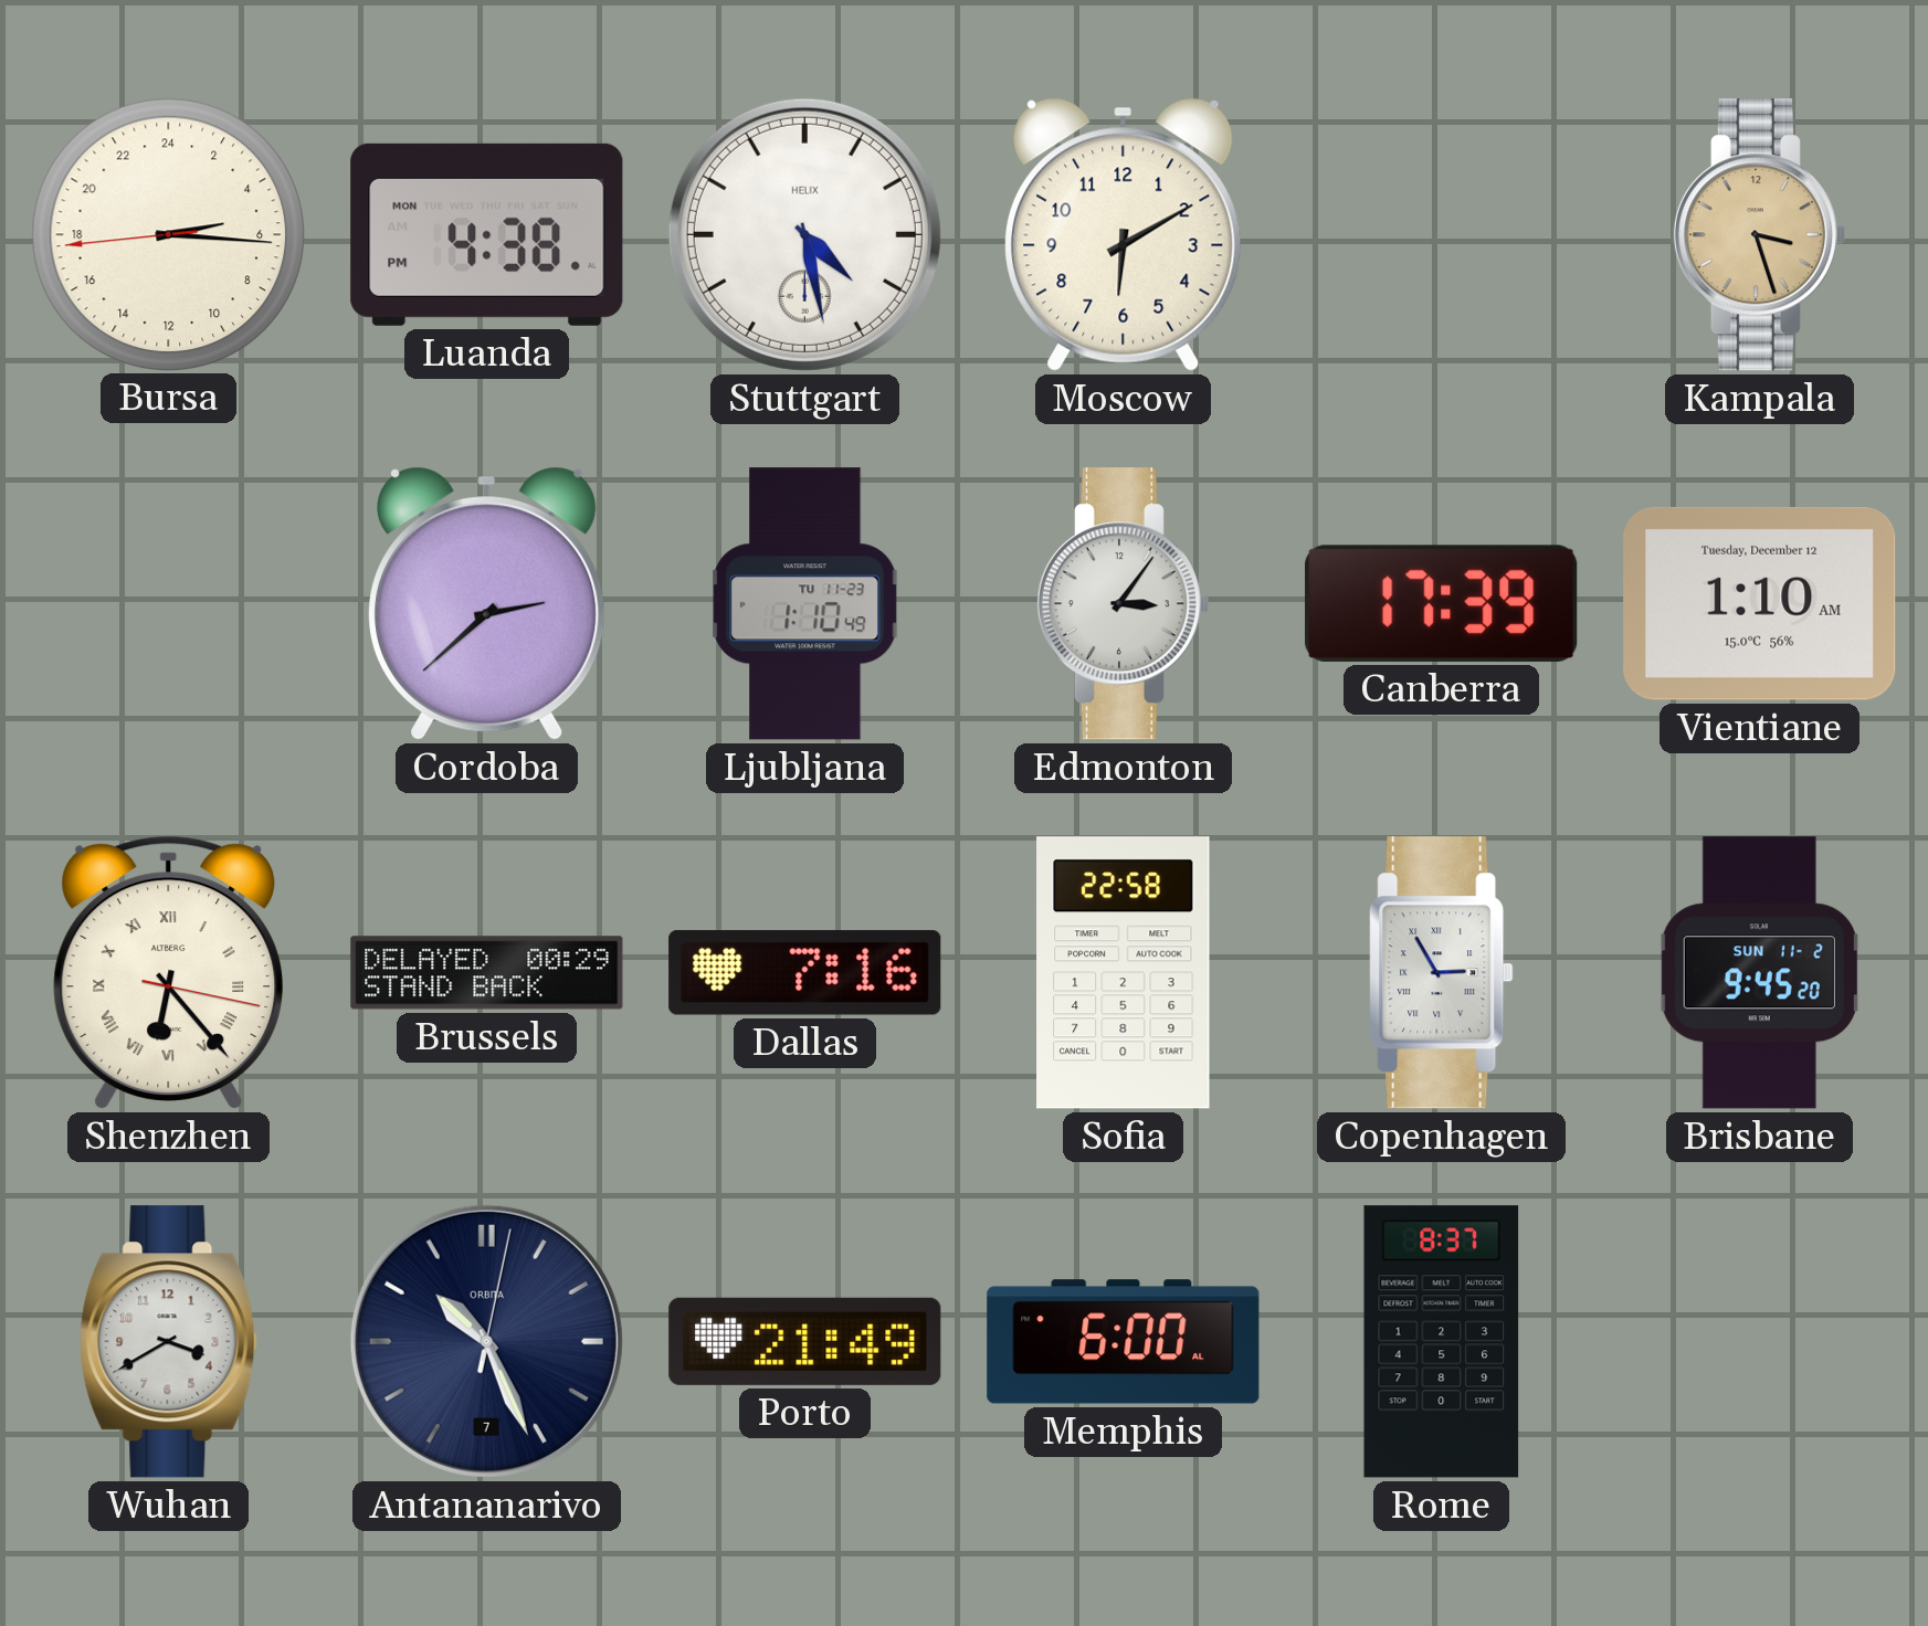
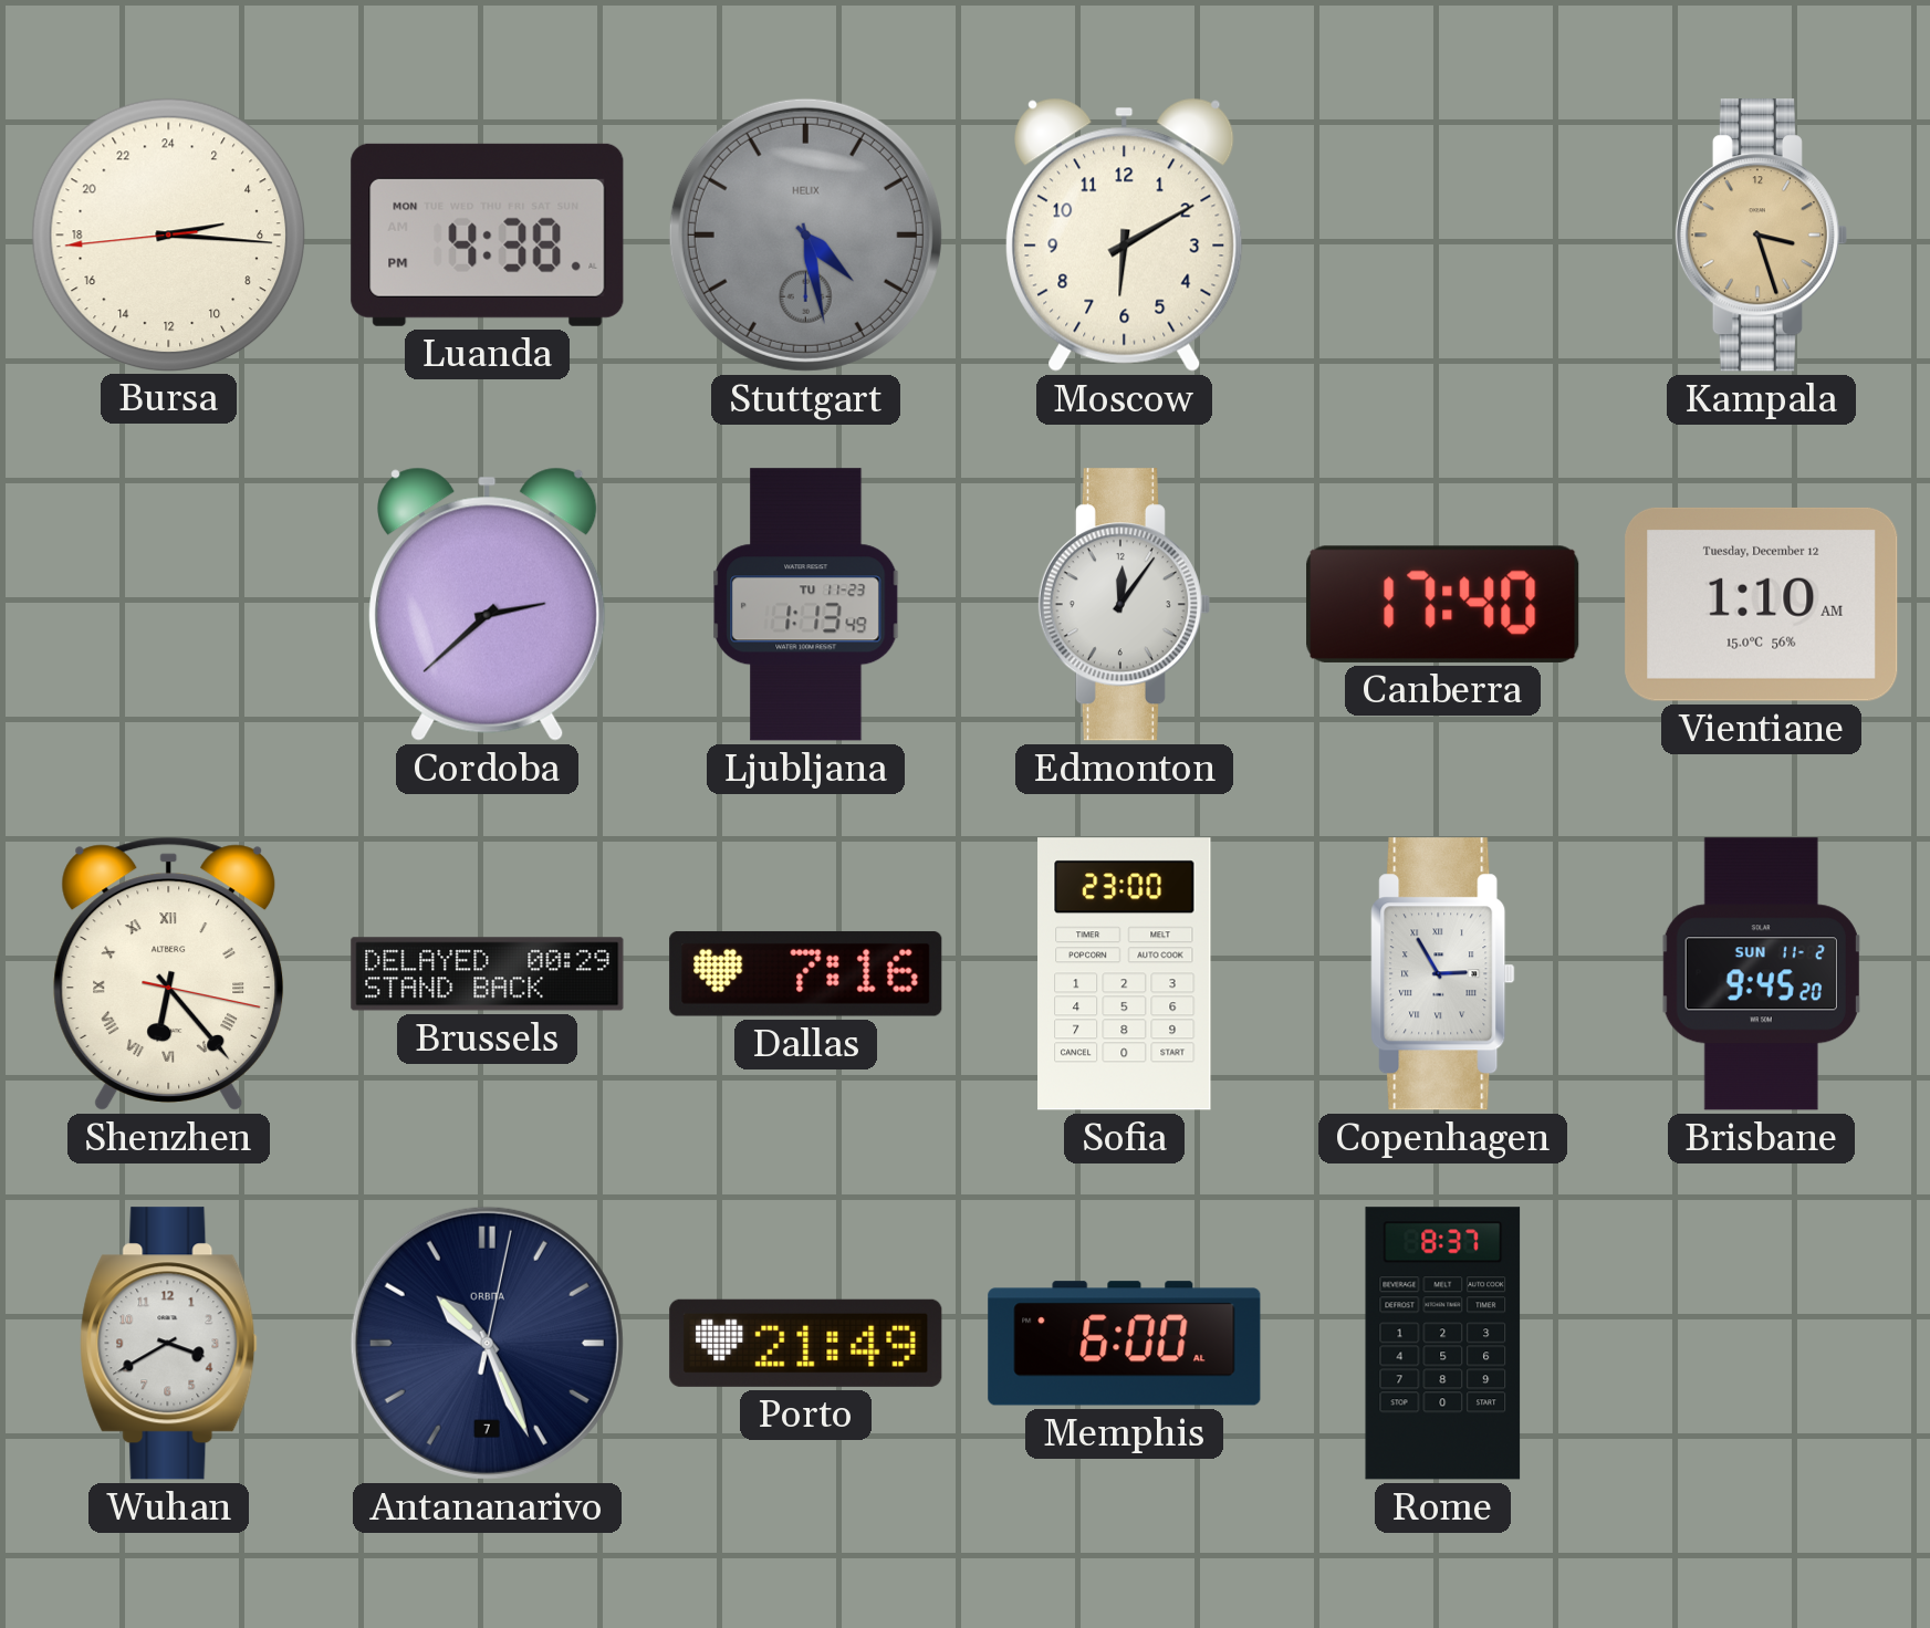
Stuttgart dial: white -> grey
Ljubljana: 1:10 -> 1:13
Edmonton: 3:06 -> 12:06
Canberra: 17:39 -> 17:40
Sofia: 22:58 -> 23:00
